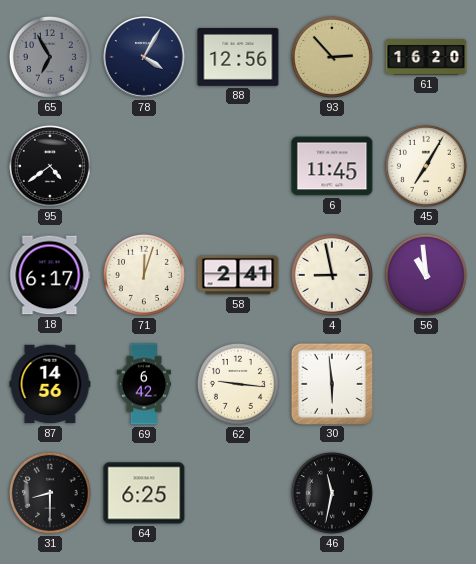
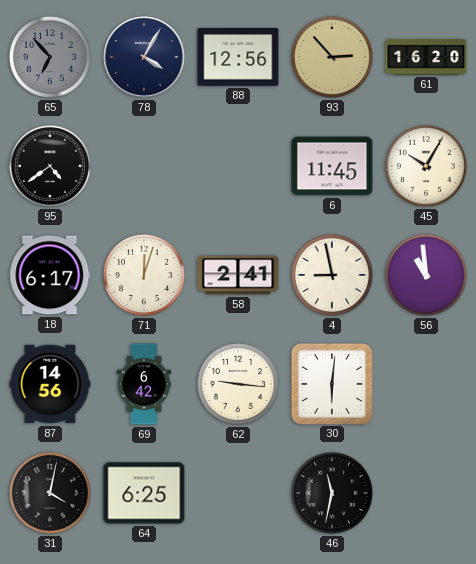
65: 6:55 -> 6:53
45: 7:05 -> 10:05
30: 5:59 -> 6:01
31: 8:30 -> 4:02
